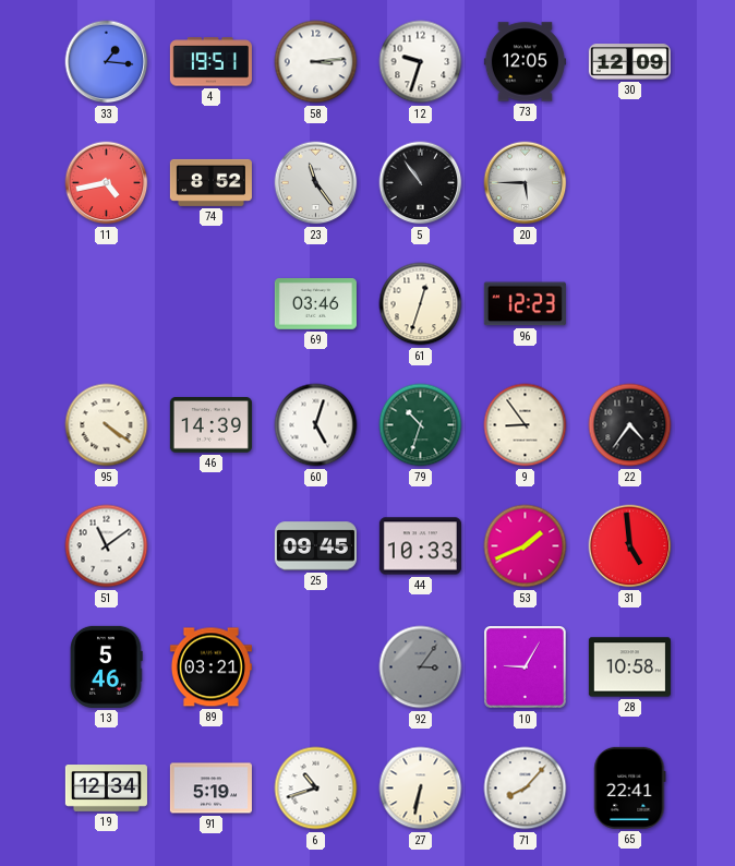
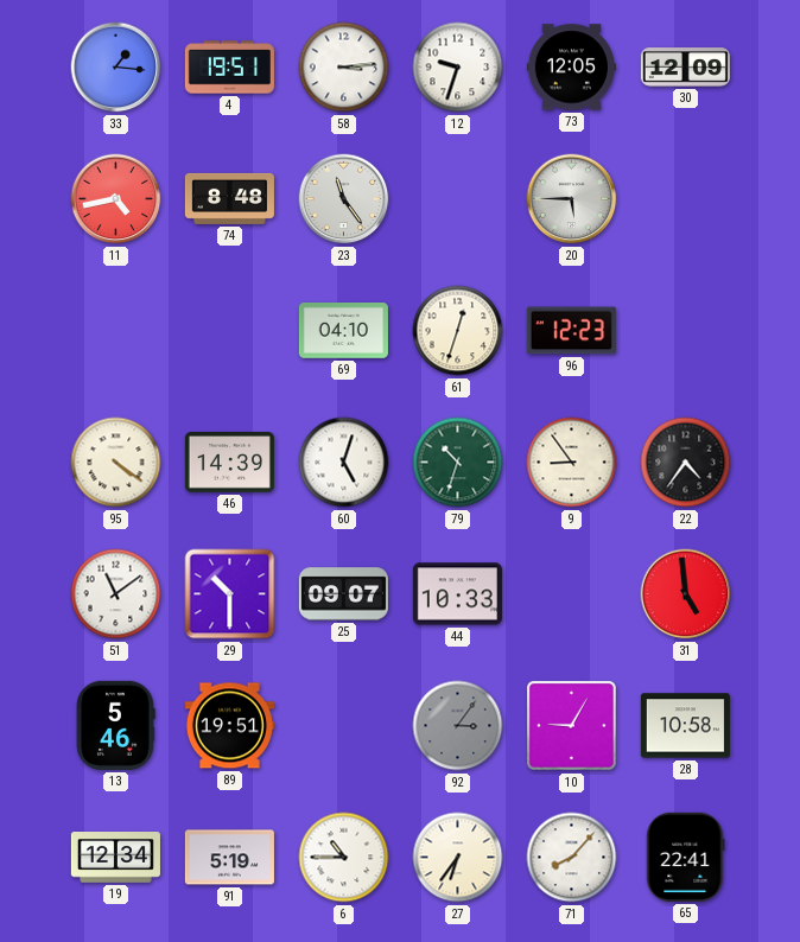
74: 8:52 -> 8:48
5: 10:54 -> none
69: 03:46 -> 04:10
29: none -> 10:30
25: 09:45 -> 09:07
53: 1:41 -> none
89: 03:21 -> 19:51
6: 10:42 -> 10:45
27: 6:32 -> 6:36
